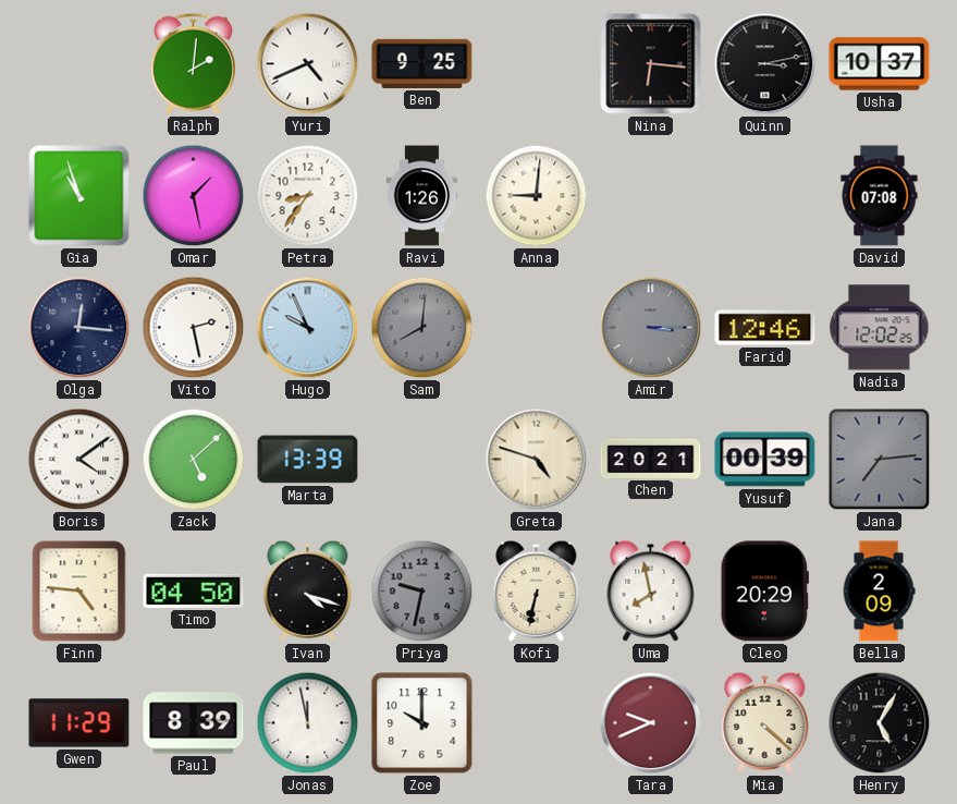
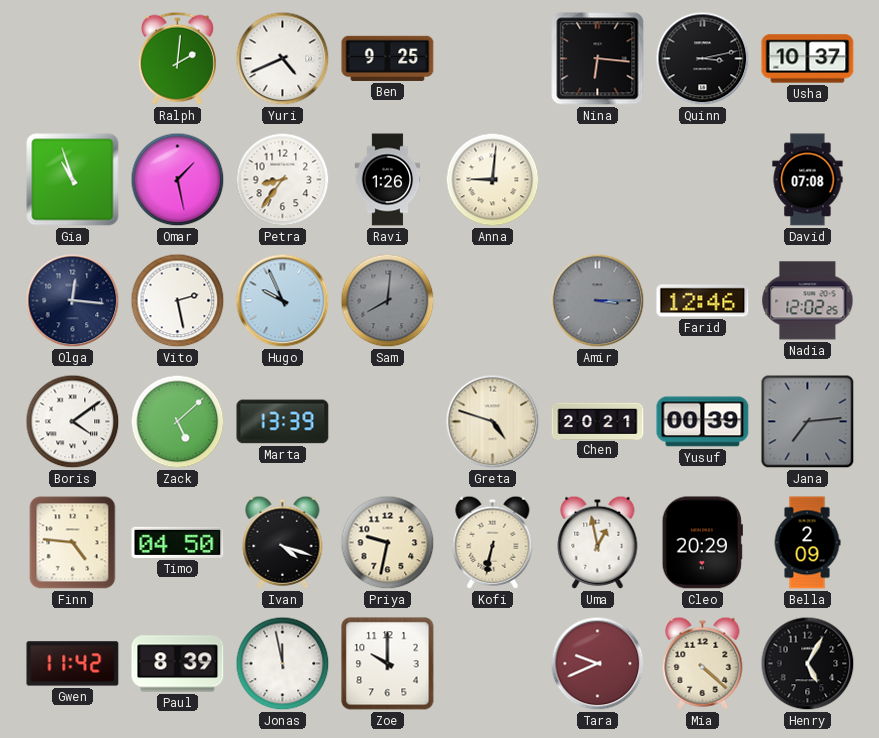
Priya dial: grey -> cream
Uma: 7:58 -> 12:58
Gwen: 11:29 -> 11:42
